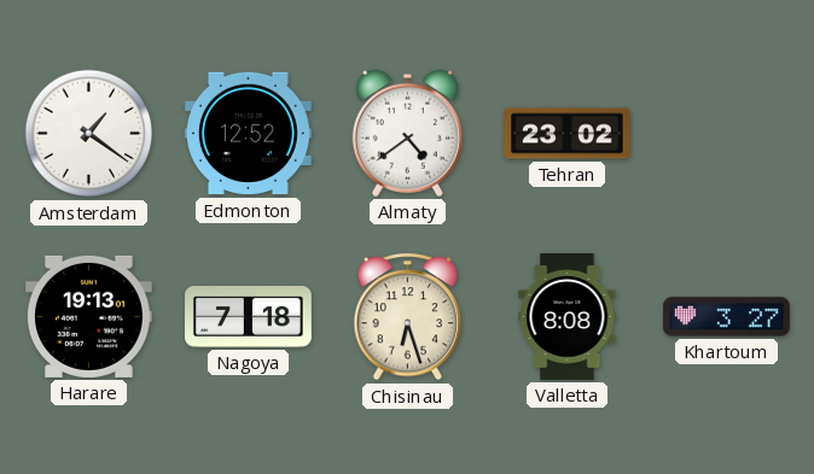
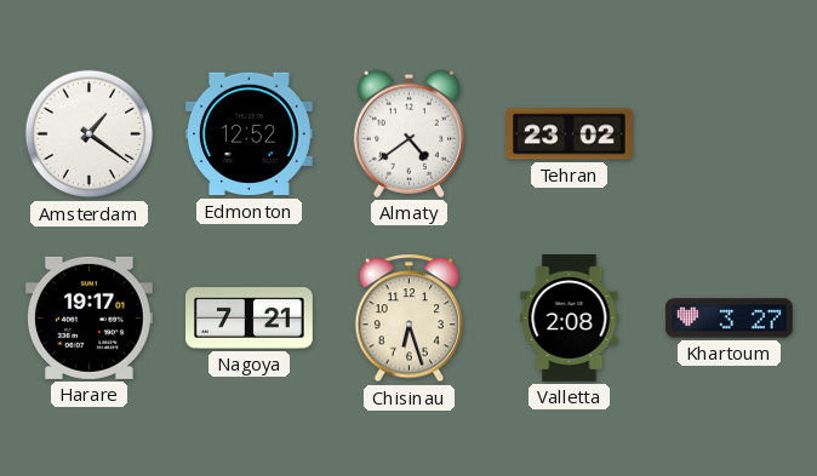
Harare: 19:13 -> 19:17
Nagoya: 7:18 -> 7:21
Valletta: 8:08 -> 2:08
